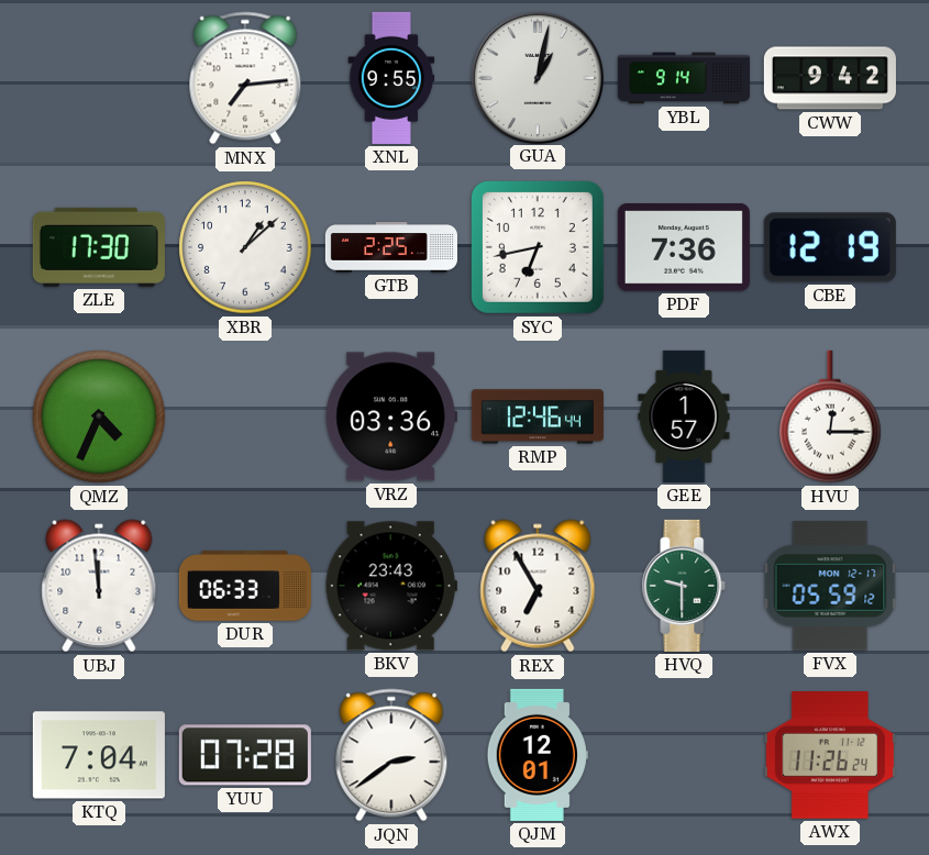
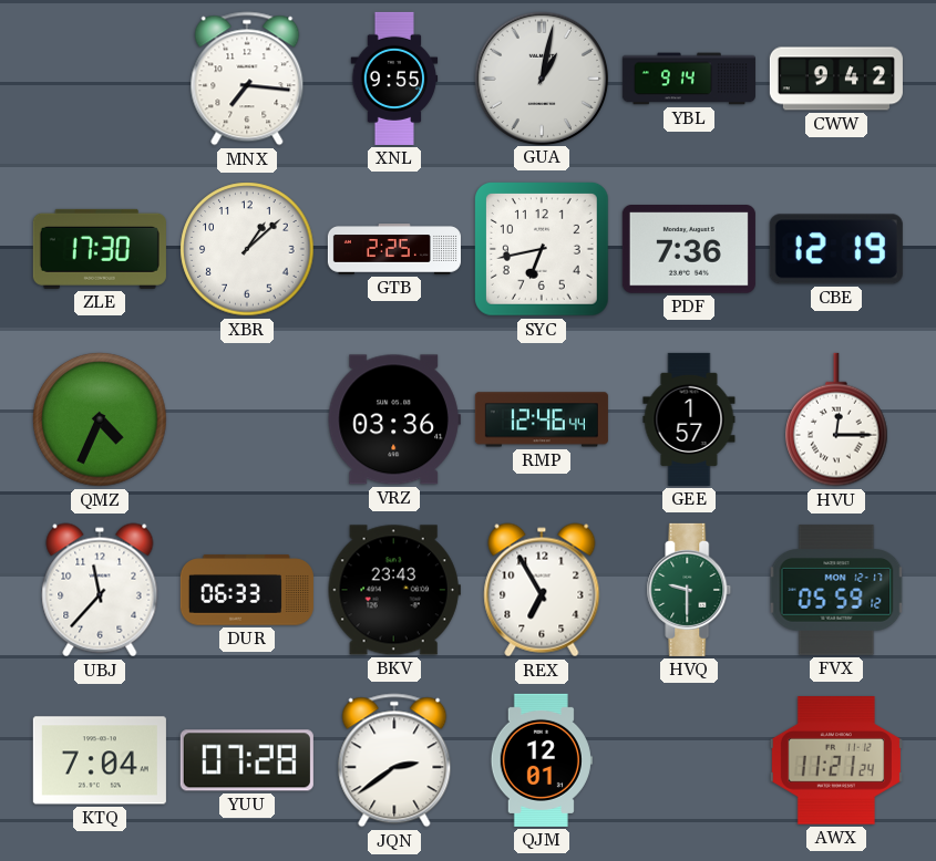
MNX: 7:14 -> 7:16
UBJ: 11:59 -> 11:37
AWX: 11:26 -> 11:21
